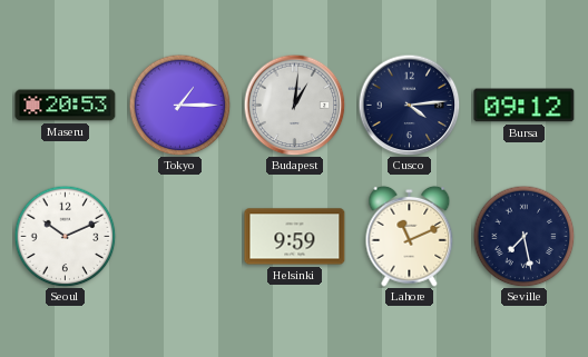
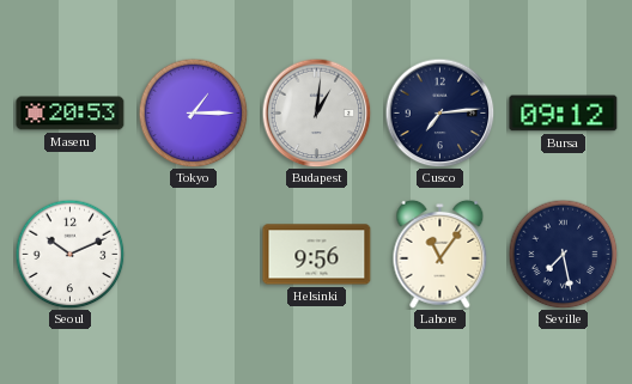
Cusco: 4:14 -> 7:14
Helsinki: 9:59 -> 9:56
Lahore: 11:11 -> 11:06
